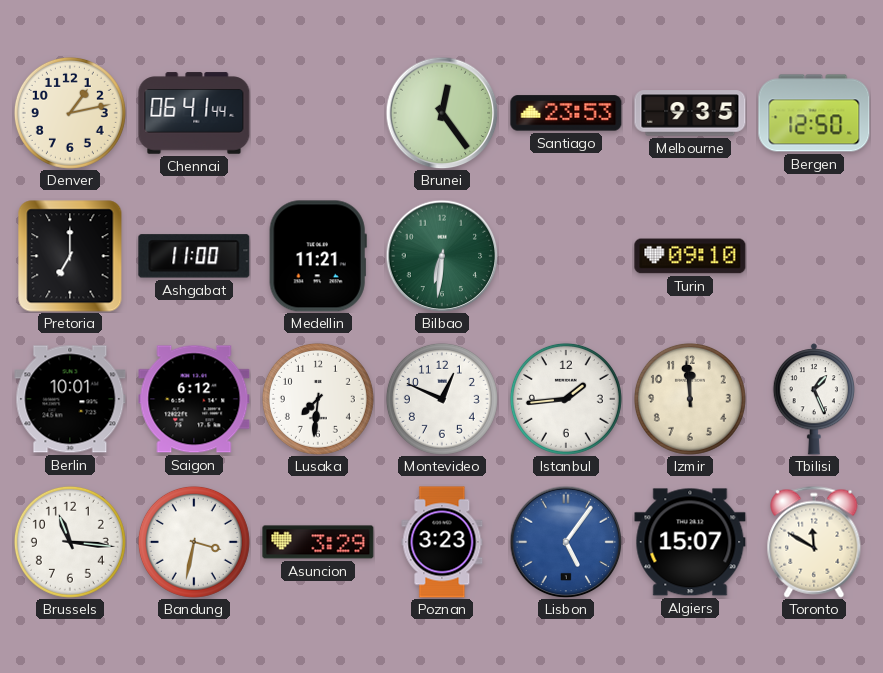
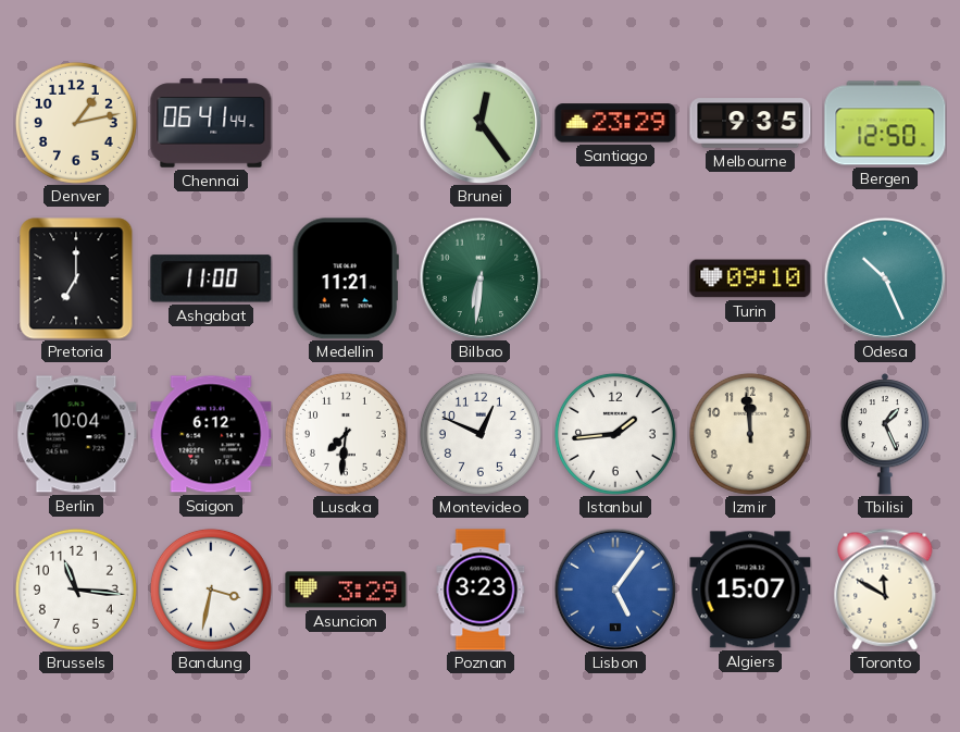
Santiago: 23:53 -> 23:29
Odesa: none -> 10:26
Berlin: 10:01 -> 10:04
